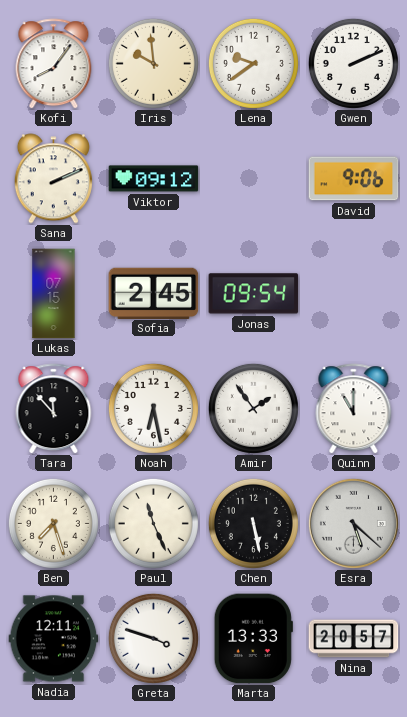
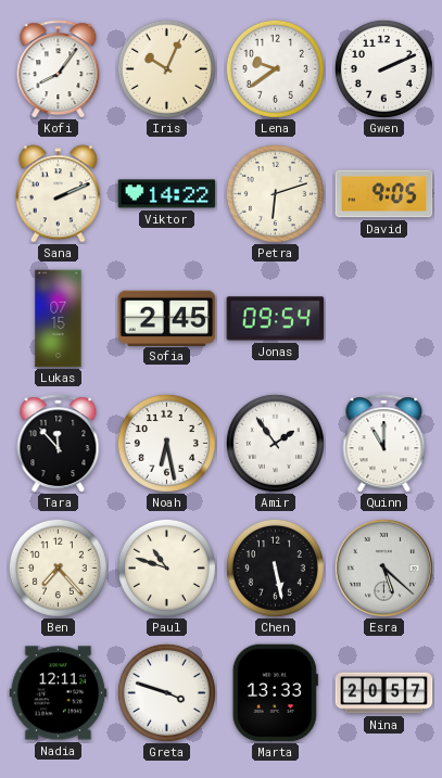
Iris: 9:59 -> 10:04
Viktor: 09:12 -> 14:22
Petra: none -> 6:12
David: 9:06 -> 9:05
Ben: 7:27 -> 7:23
Paul: 11:26 -> 10:48
